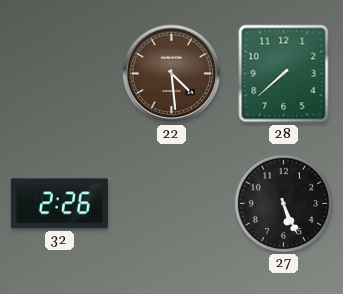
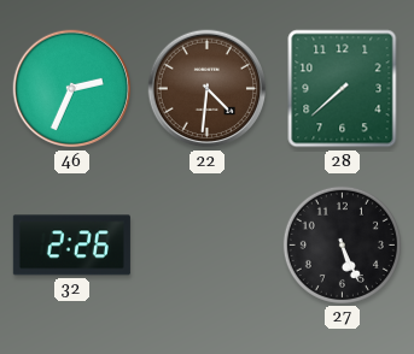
46: none -> 2:34
22: 4:29 -> 4:31
